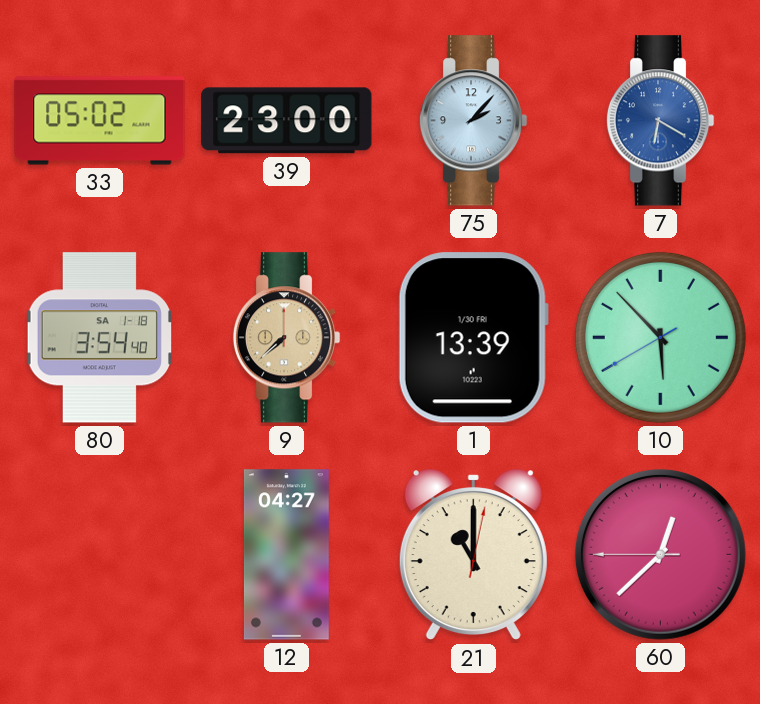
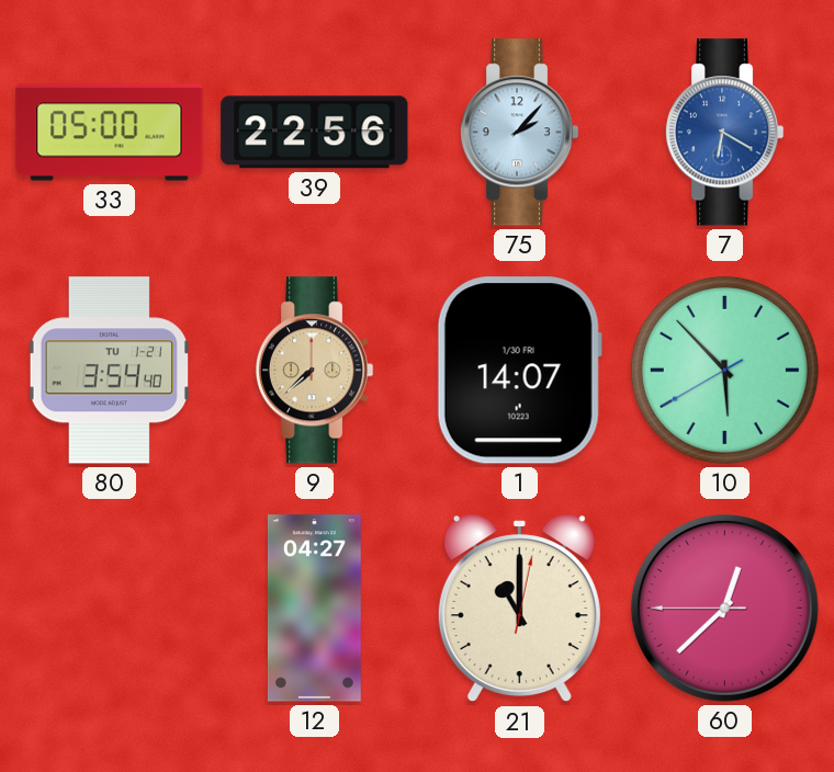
33: 05:02 -> 05:00
39: 23:00 -> 22:56
80 date: SA 1-18 -> TU 1-21
1: 13:39 -> 14:07
